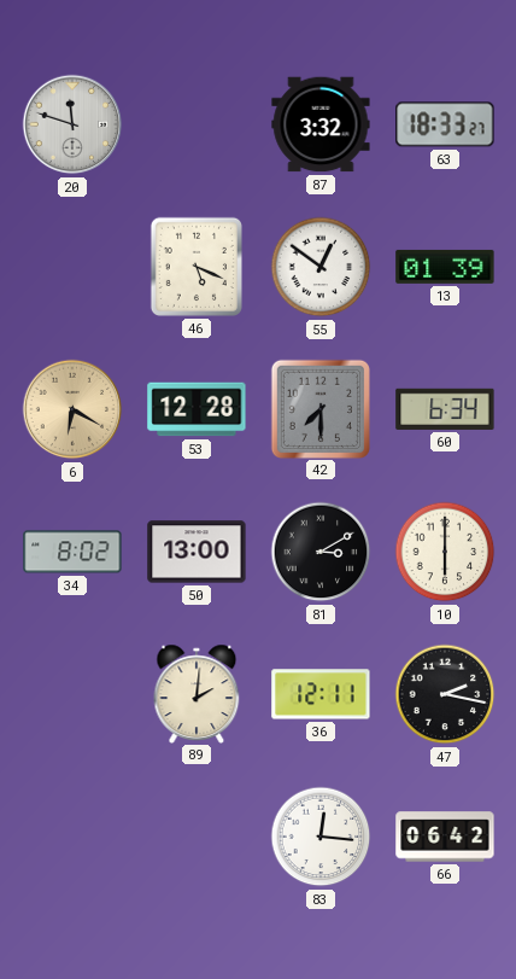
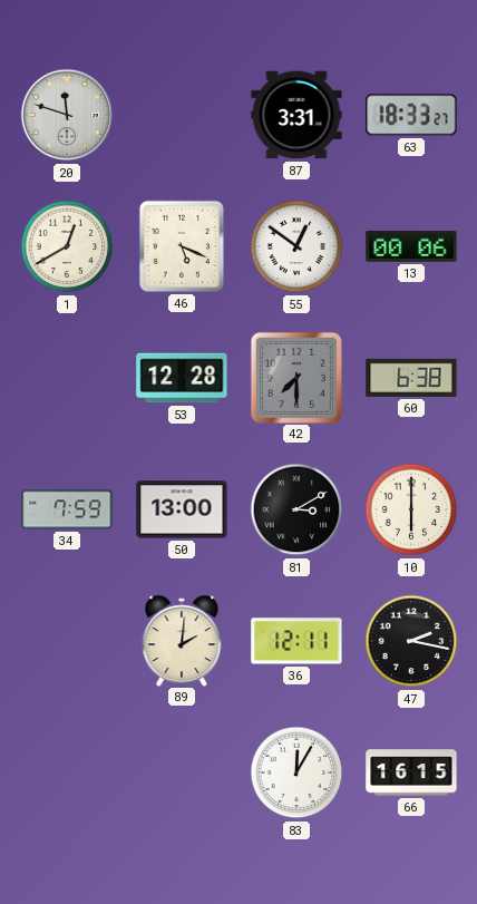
87: 3:32 -> 3:31
1: none -> 12:40
13: 01:39 -> 00:06
6: 6:20 -> none
60: 6:34 -> 6:38
34: 8:02 -> 7:59
83: 12:16 -> 12:05
66: 06:42 -> 16:15
